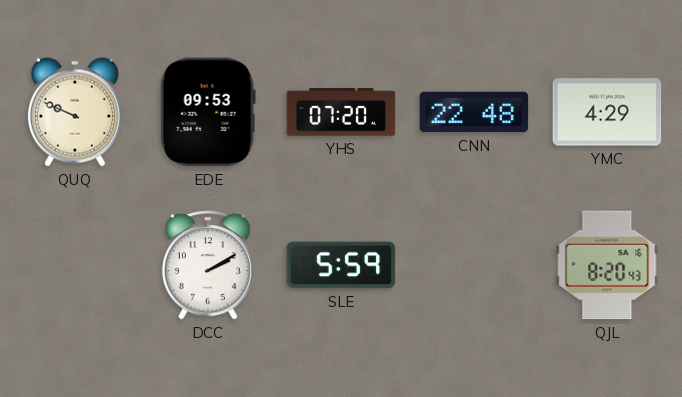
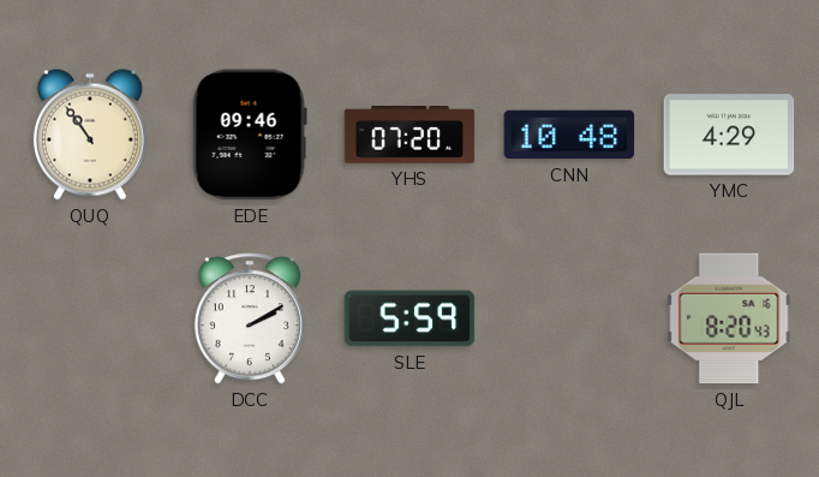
QUQ: 9:49 -> 10:54
EDE: 09:53 -> 09:46
CNN: 22:48 -> 10:48
